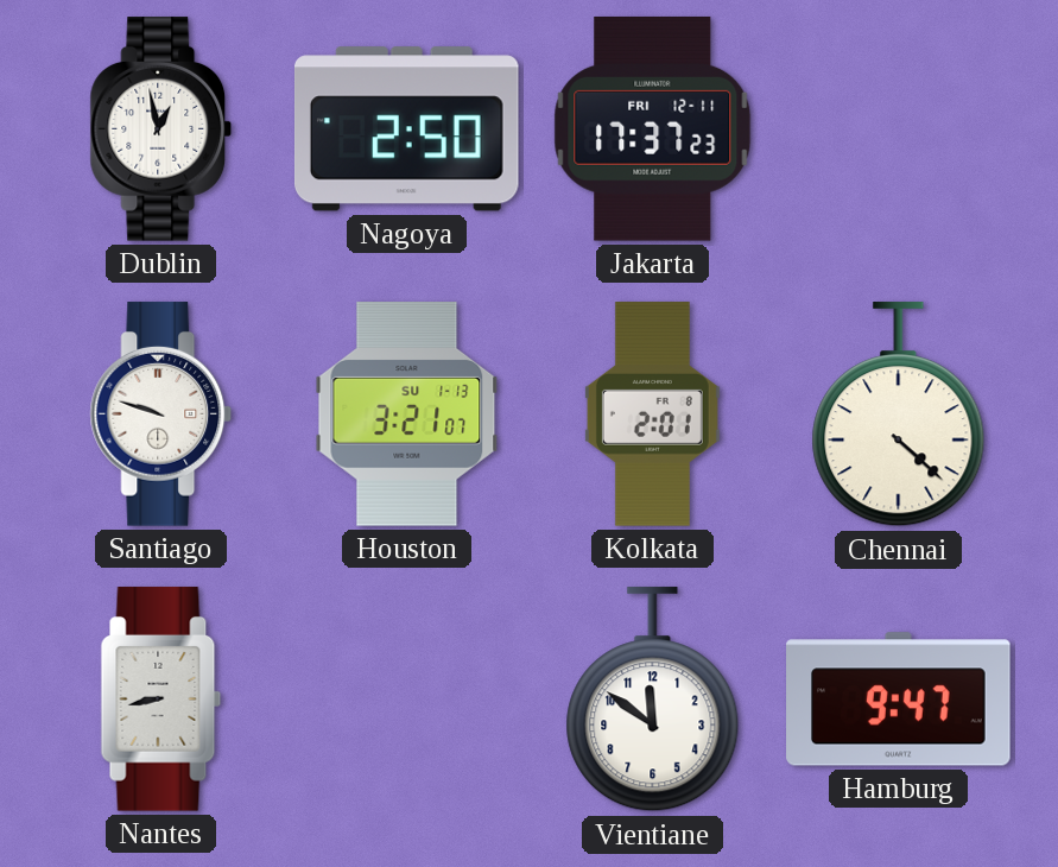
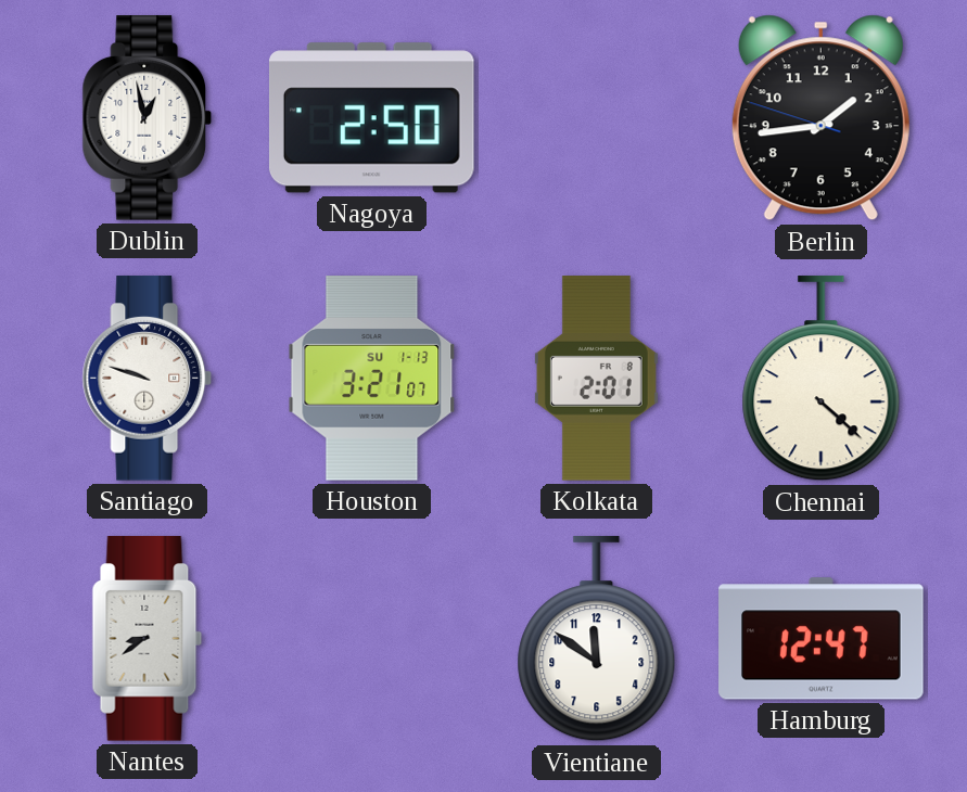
Jakarta: 17:37 -> none
Berlin: none -> 1:43
Nantes: 8:43 -> 8:39
Hamburg: 9:47 -> 12:47
